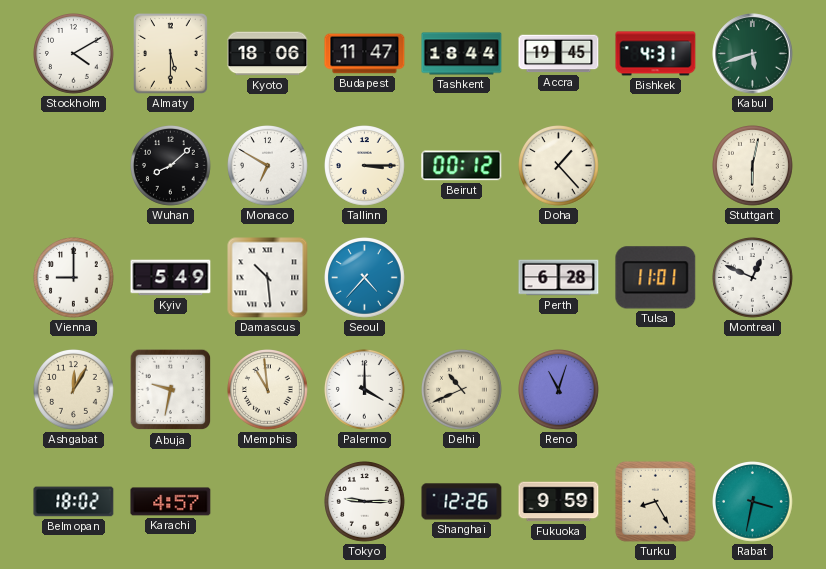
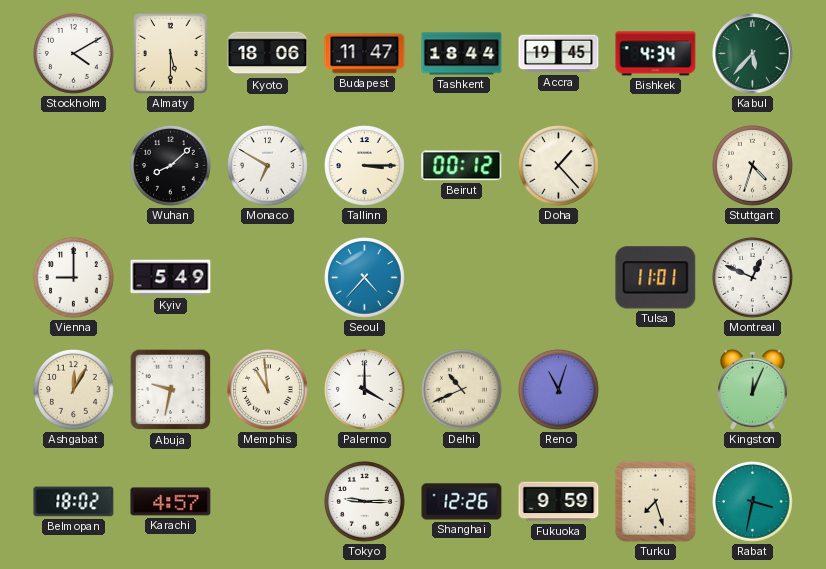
Bishkek: 4:31 -> 4:34
Kabul: 5:42 -> 5:37
Stuttgart: 6:02 -> 4:33
Damascus: 10:29 -> none
Perth: 6:28 -> none
Kingston: none -> 12:04
Turku: 8:25 -> 7:27
